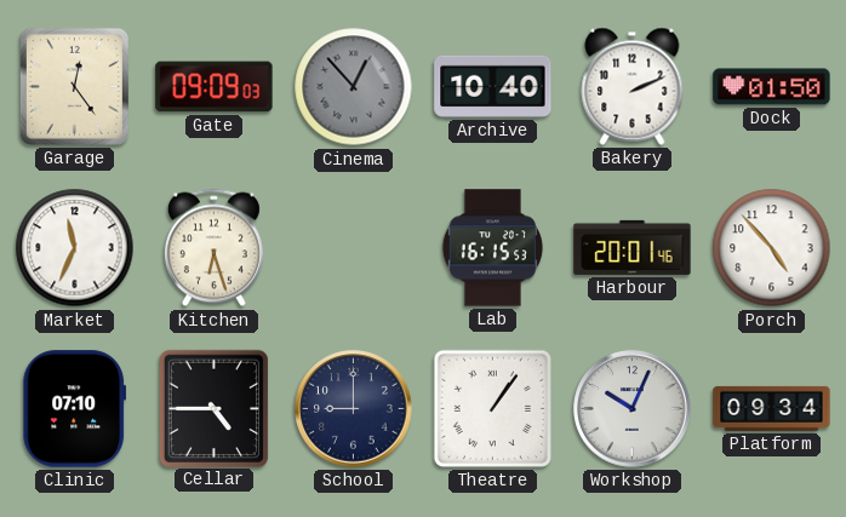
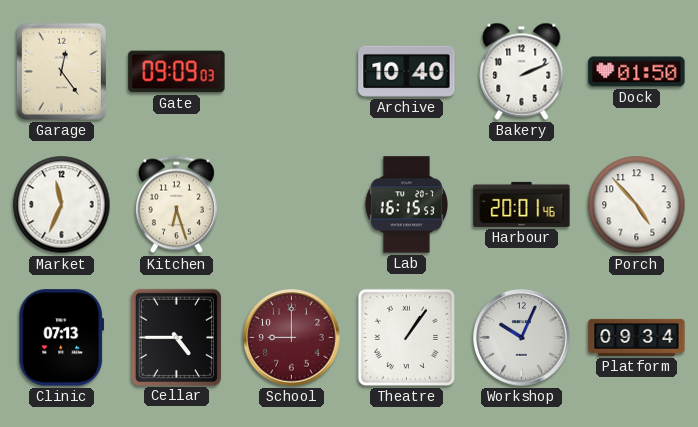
Cinema: 12:53 -> none
Clinic: 07:10 -> 07:13
School dial: navy -> burgundy
